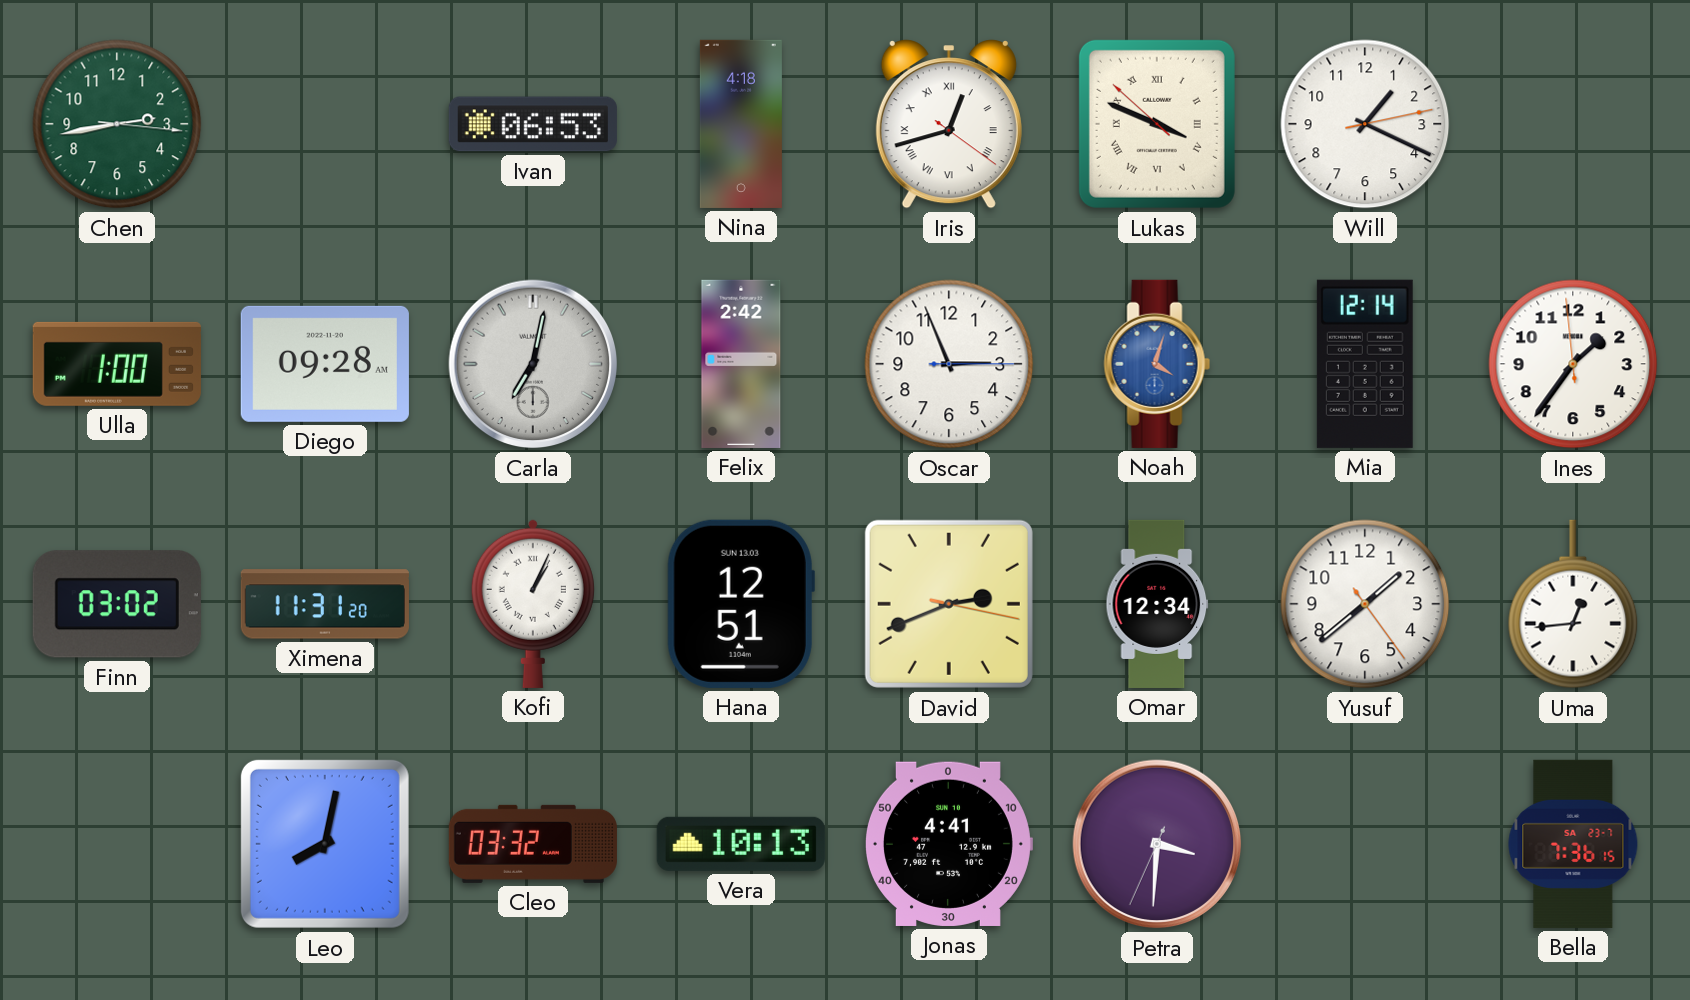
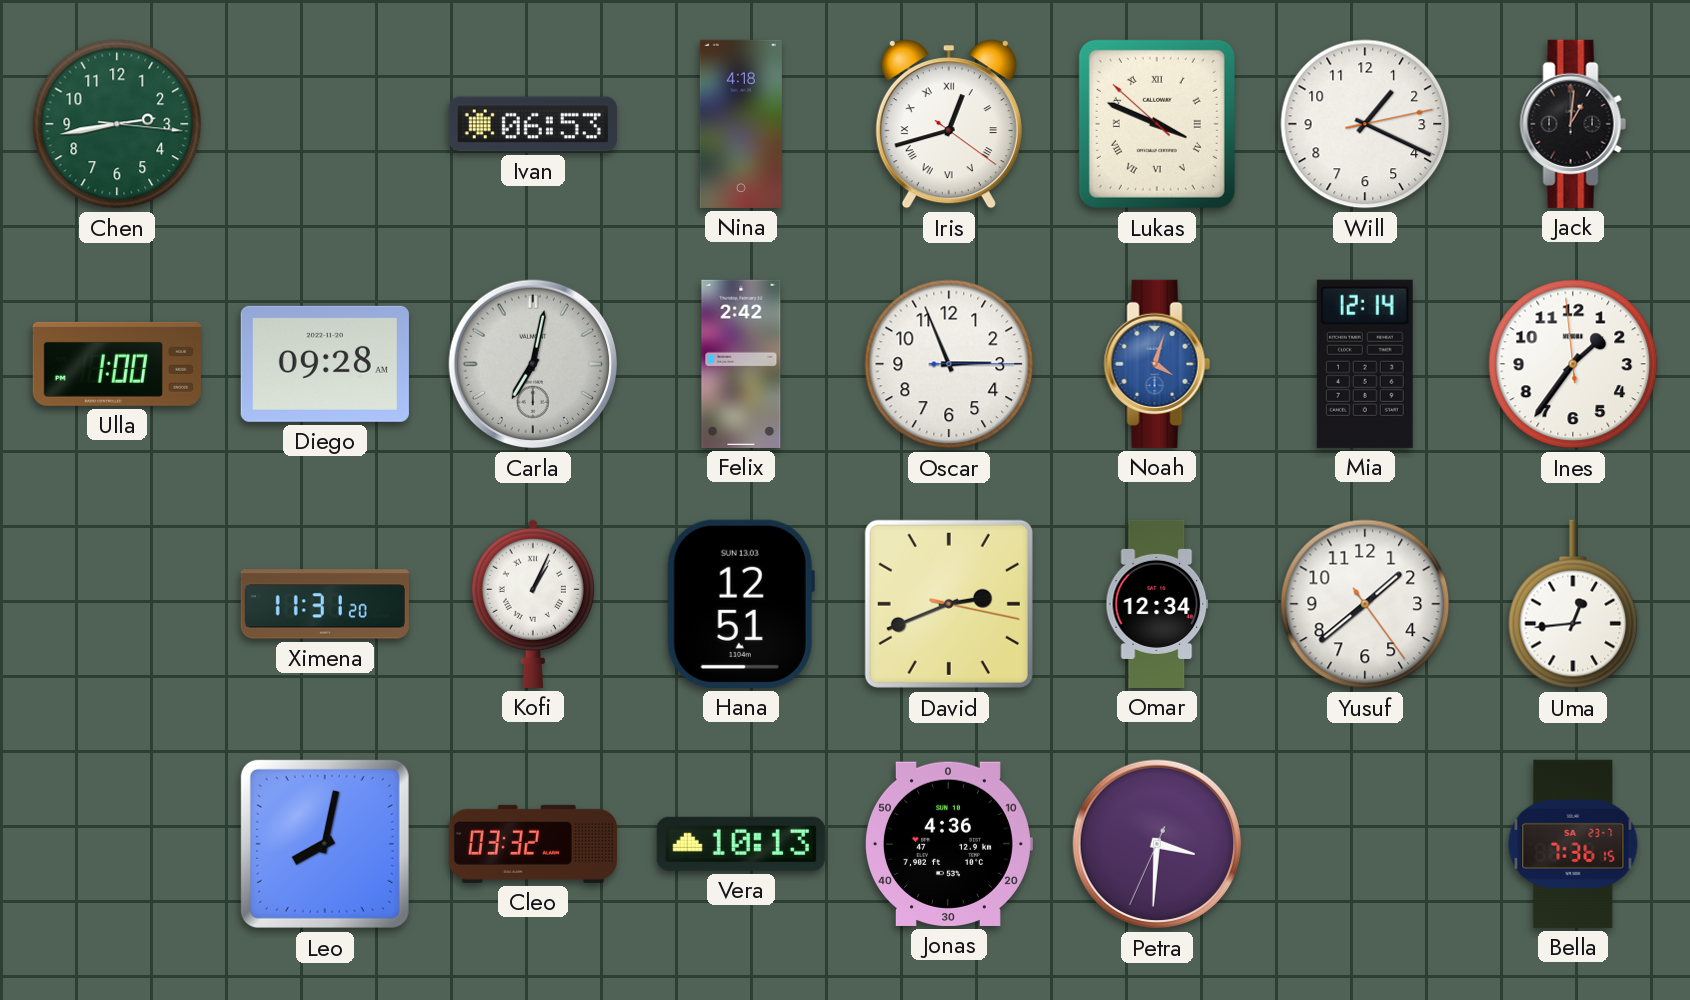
Jack: none -> 1:01
Finn: 03:02 -> none
Jonas: 4:41 -> 4:36
